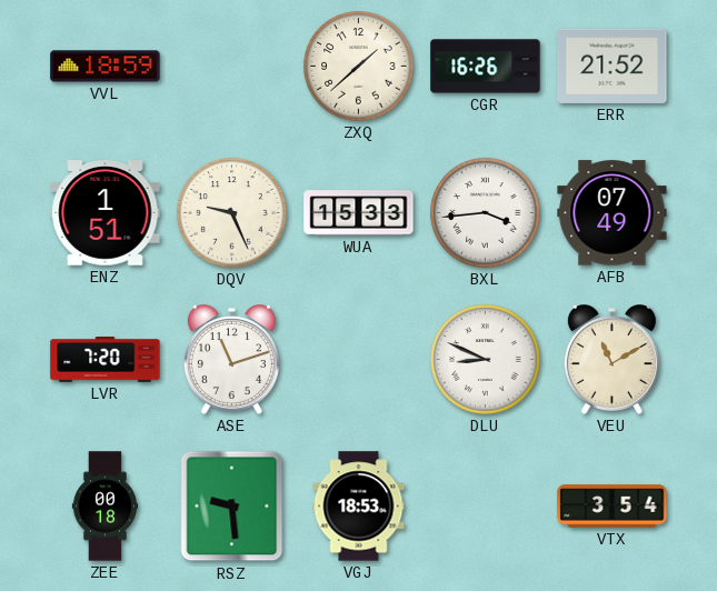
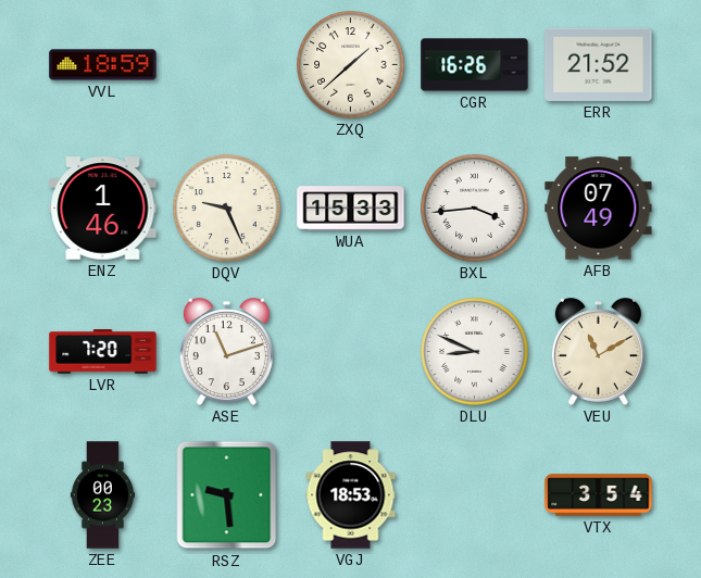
ENZ: 1:51 -> 1:46
ZEE: 00:18 -> 00:23
